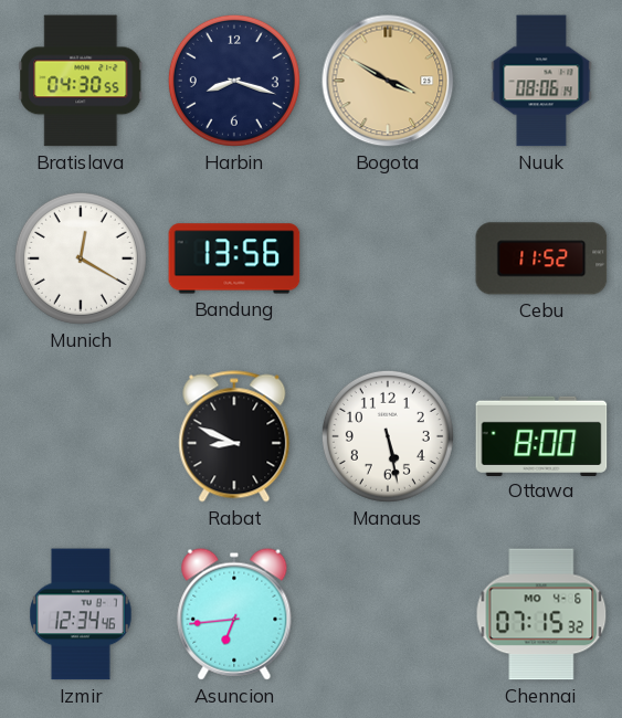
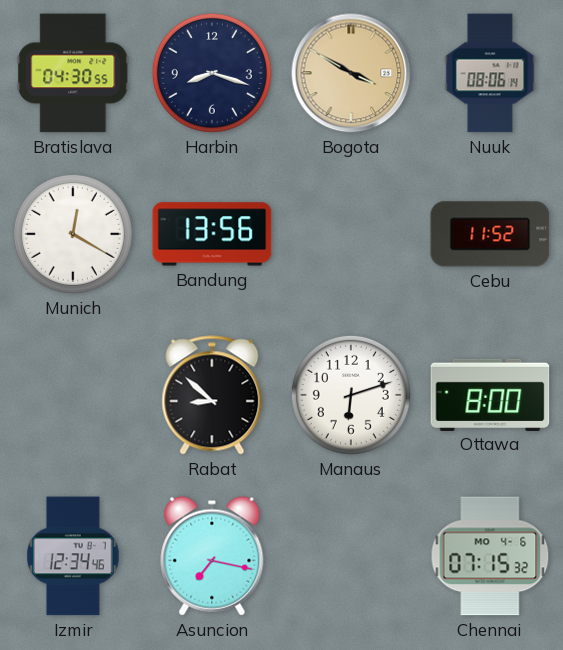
Rabat: 8:49 -> 8:52
Manaus: 5:28 -> 6:12
Asuncion: 6:44 -> 7:17
